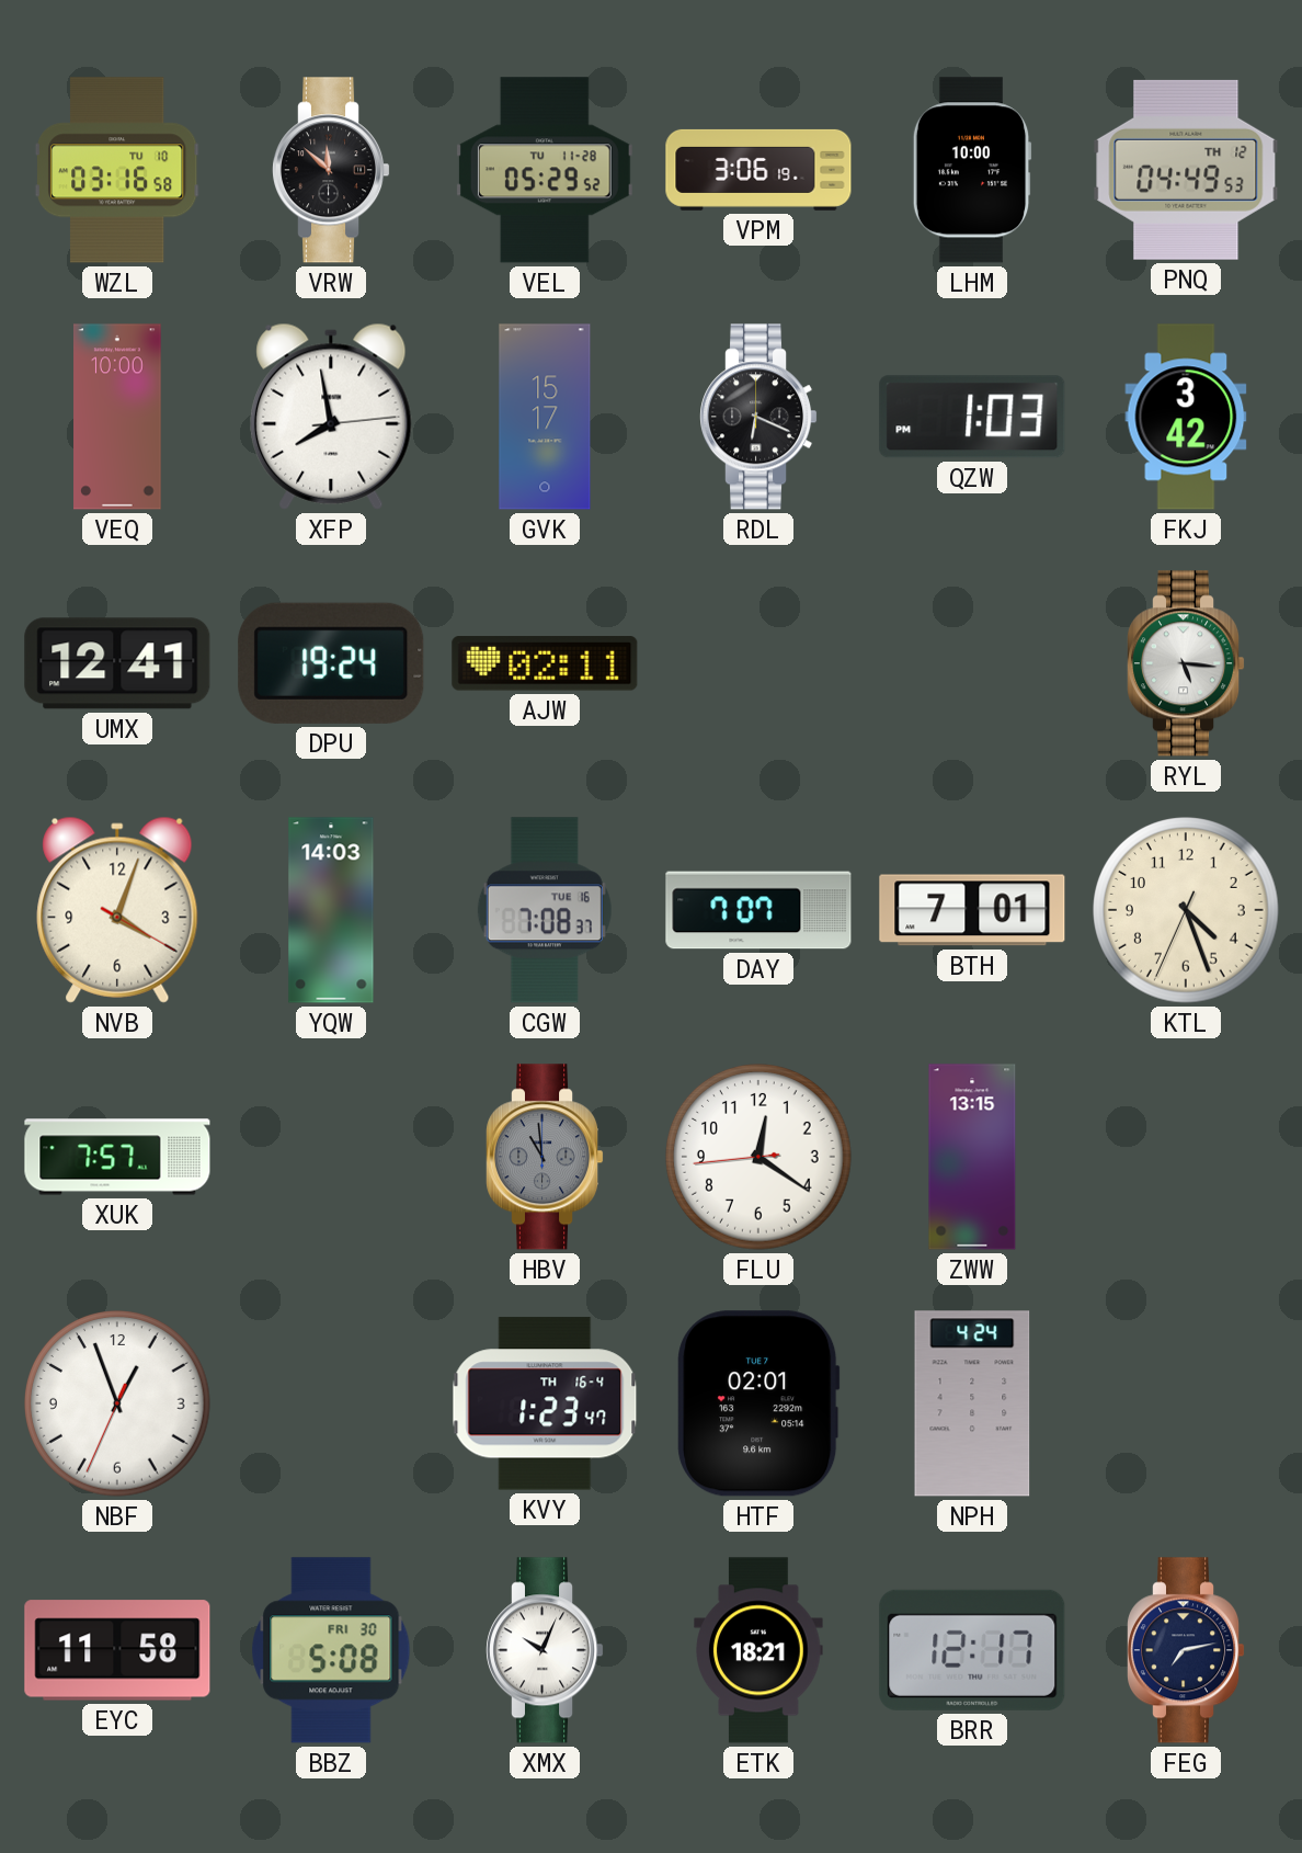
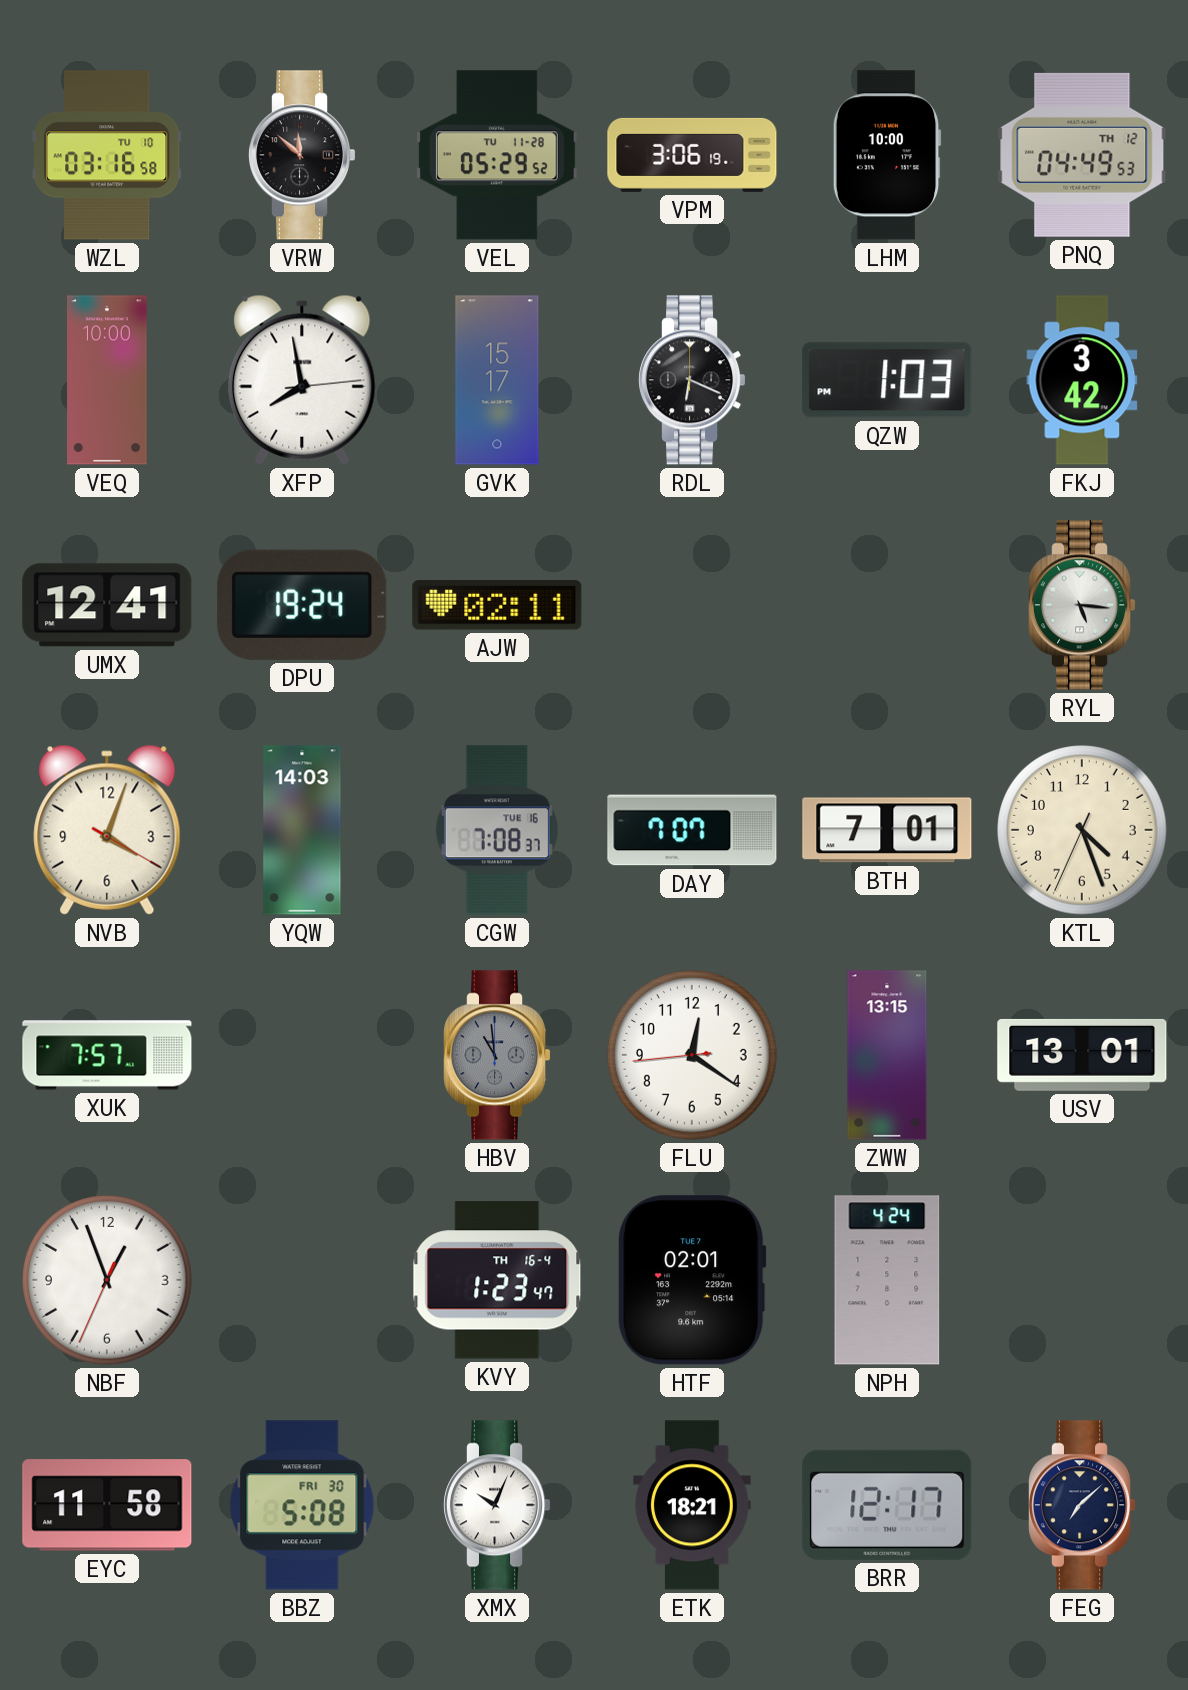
USV: none -> 13:01
FEG: 7:13 -> 7:08
